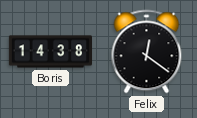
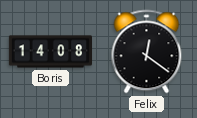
Boris: 14:38 -> 14:08
